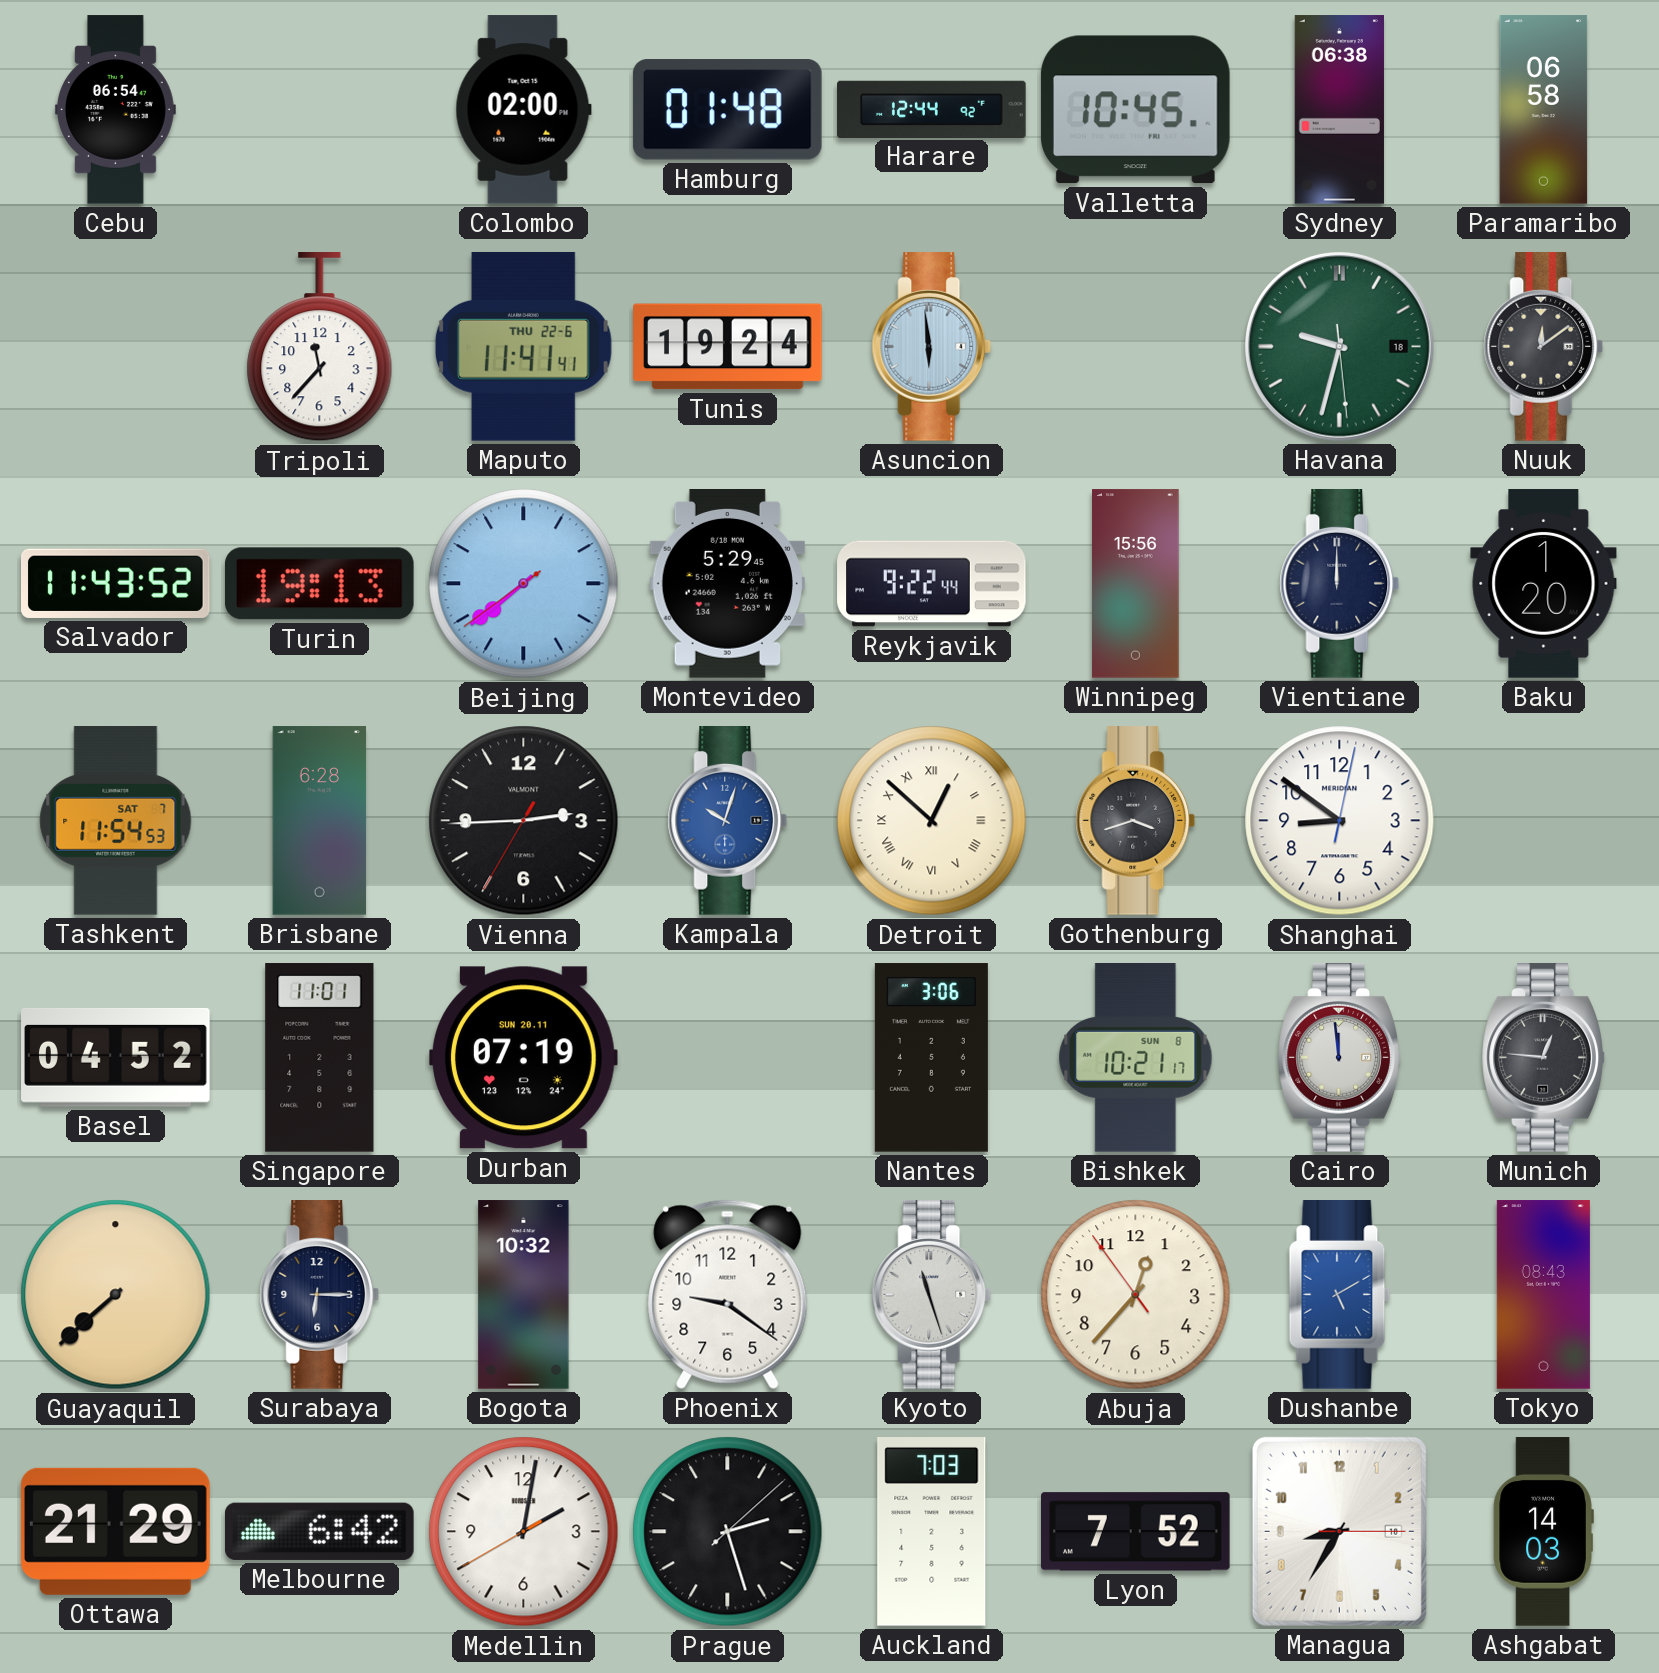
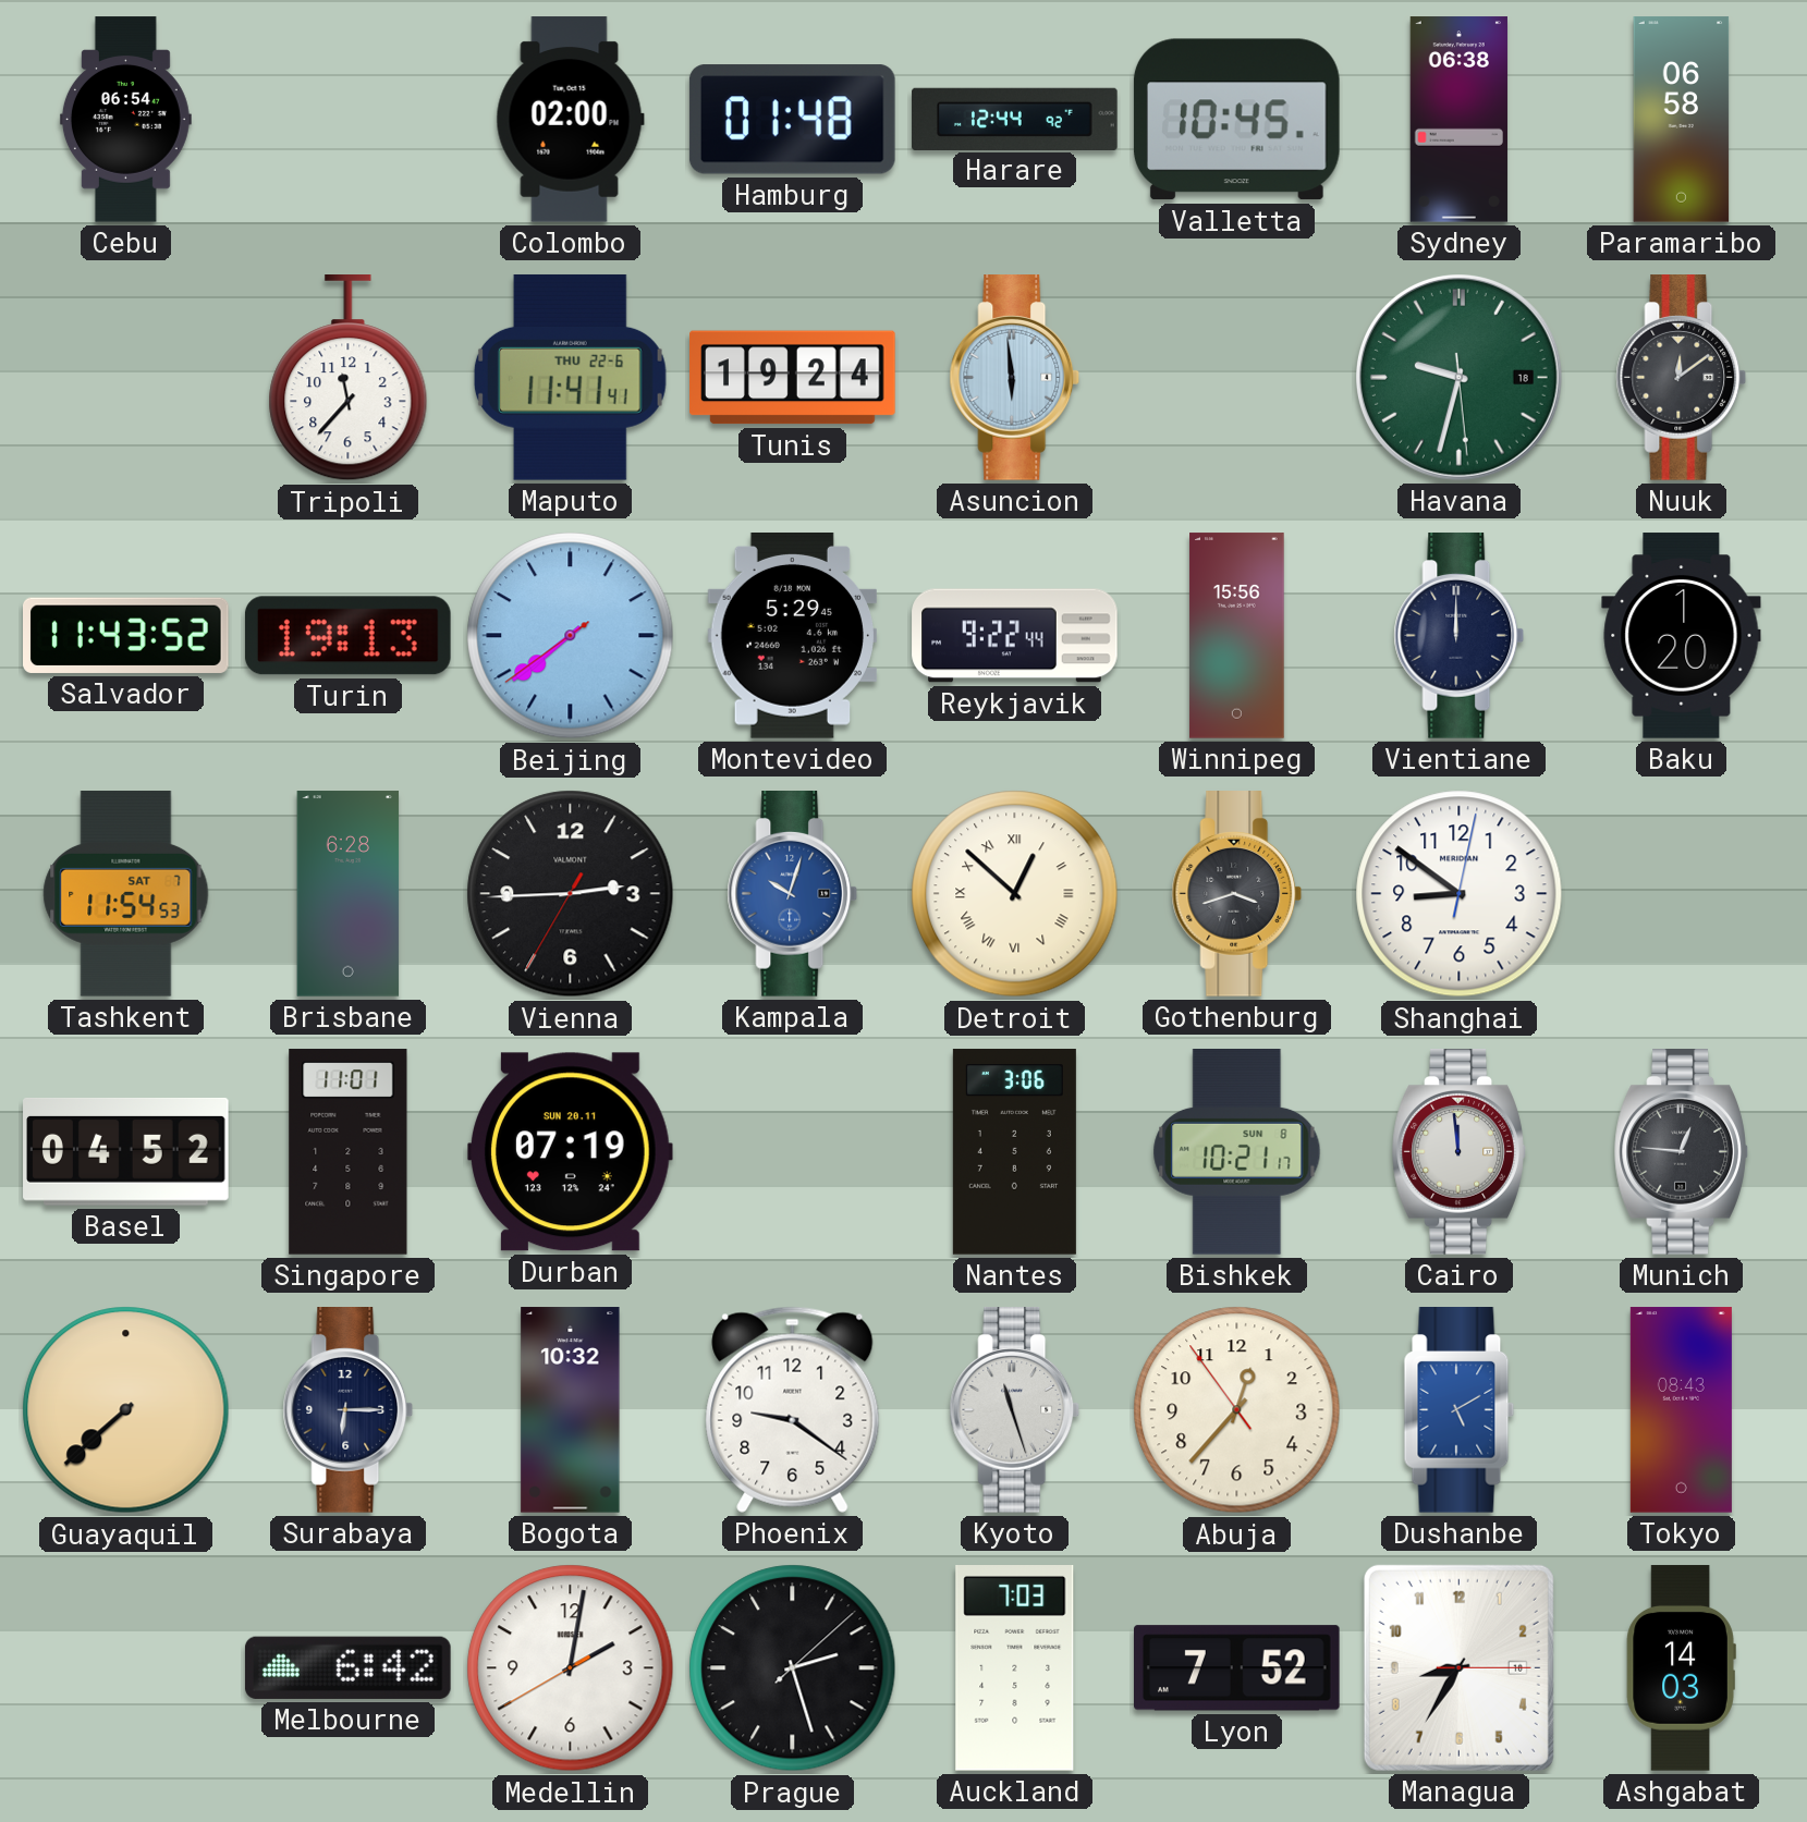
Ottawa: 21:29 -> none
